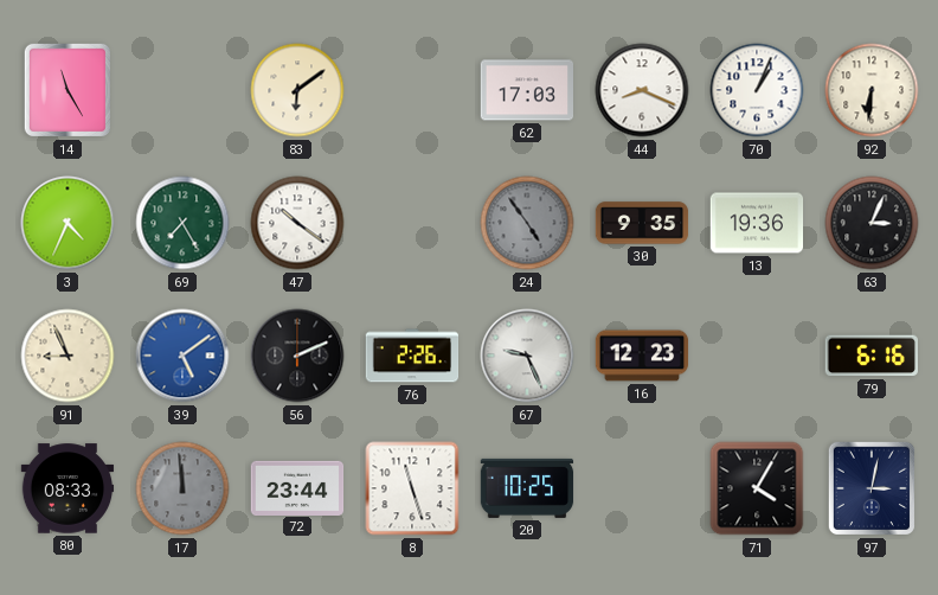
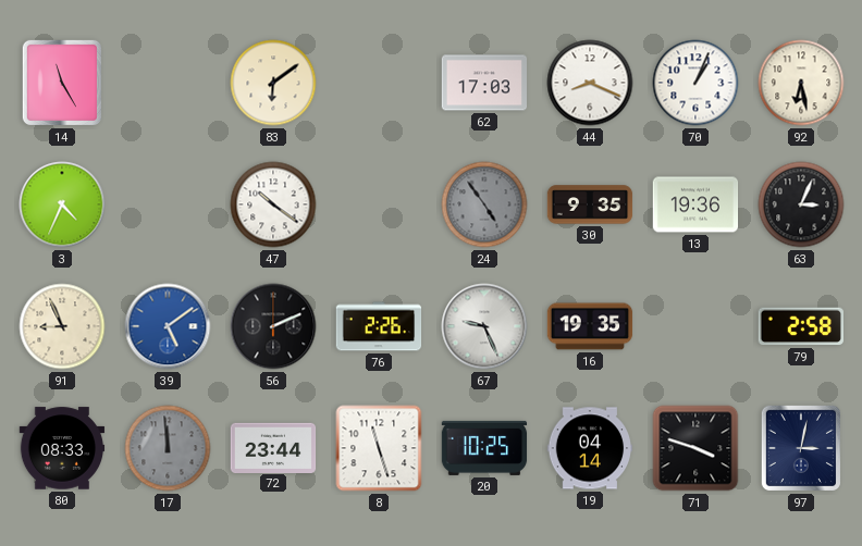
92: 6:31 -> 6:28
69: 7:25 -> none
16: 12:23 -> 19:35
79: 6:16 -> 2:58
19: none -> 04:14
71: 4:05 -> 3:48
